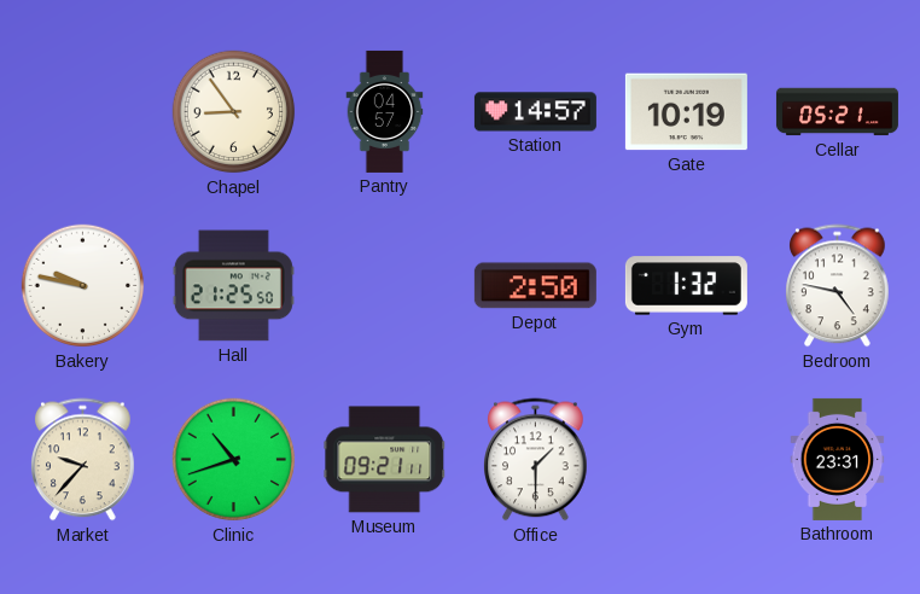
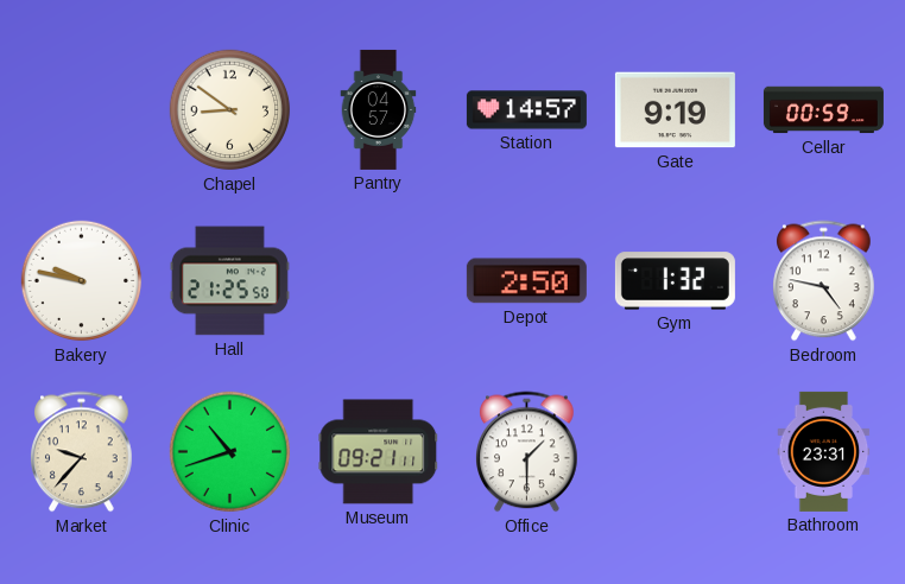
Chapel: 8:54 -> 8:51
Gate: 10:19 -> 9:19
Cellar: 05:21 -> 00:59
